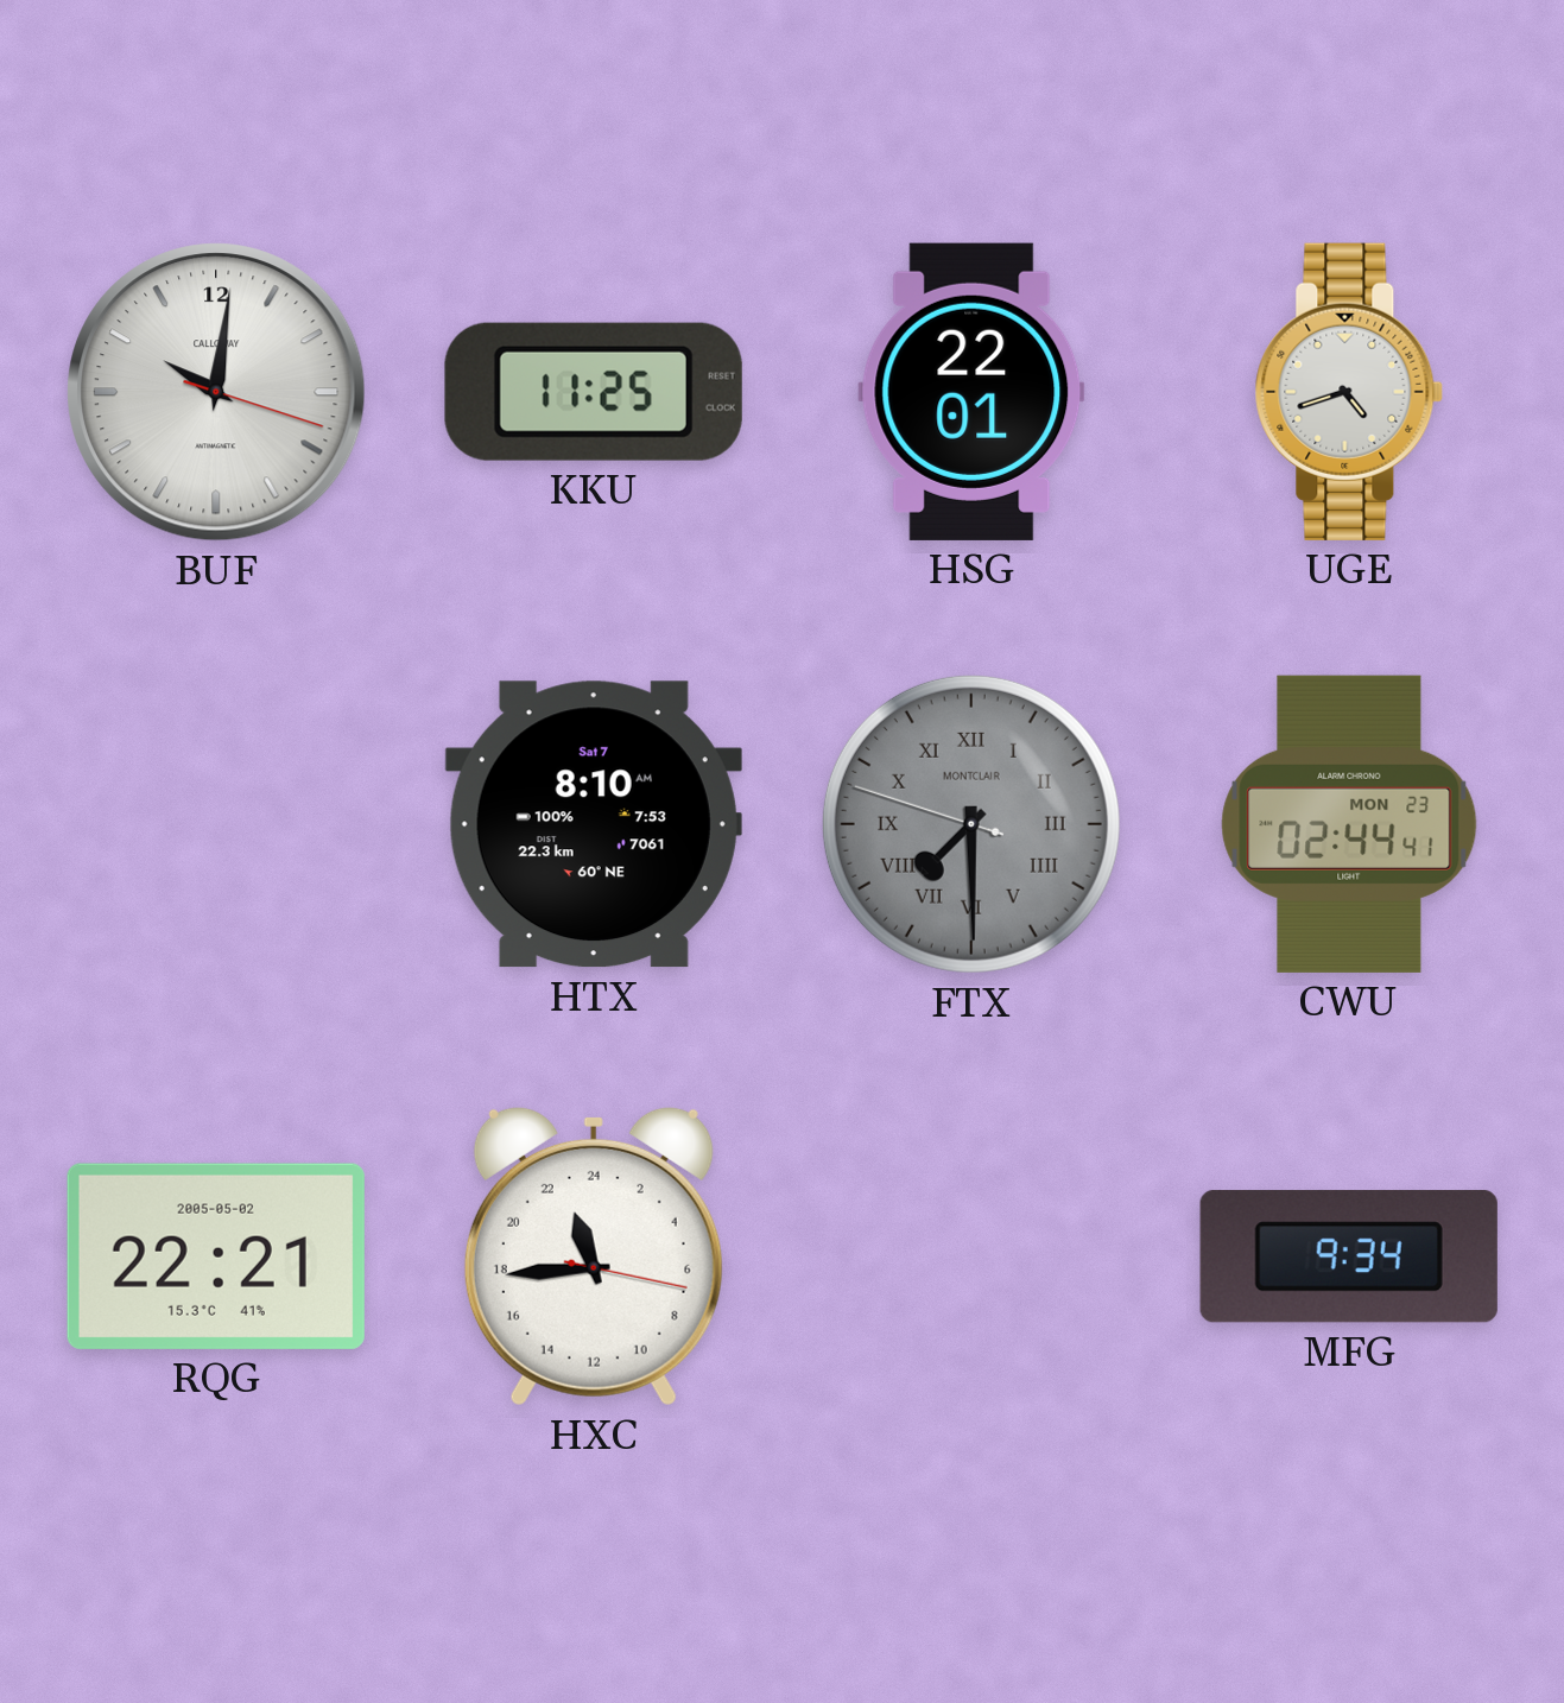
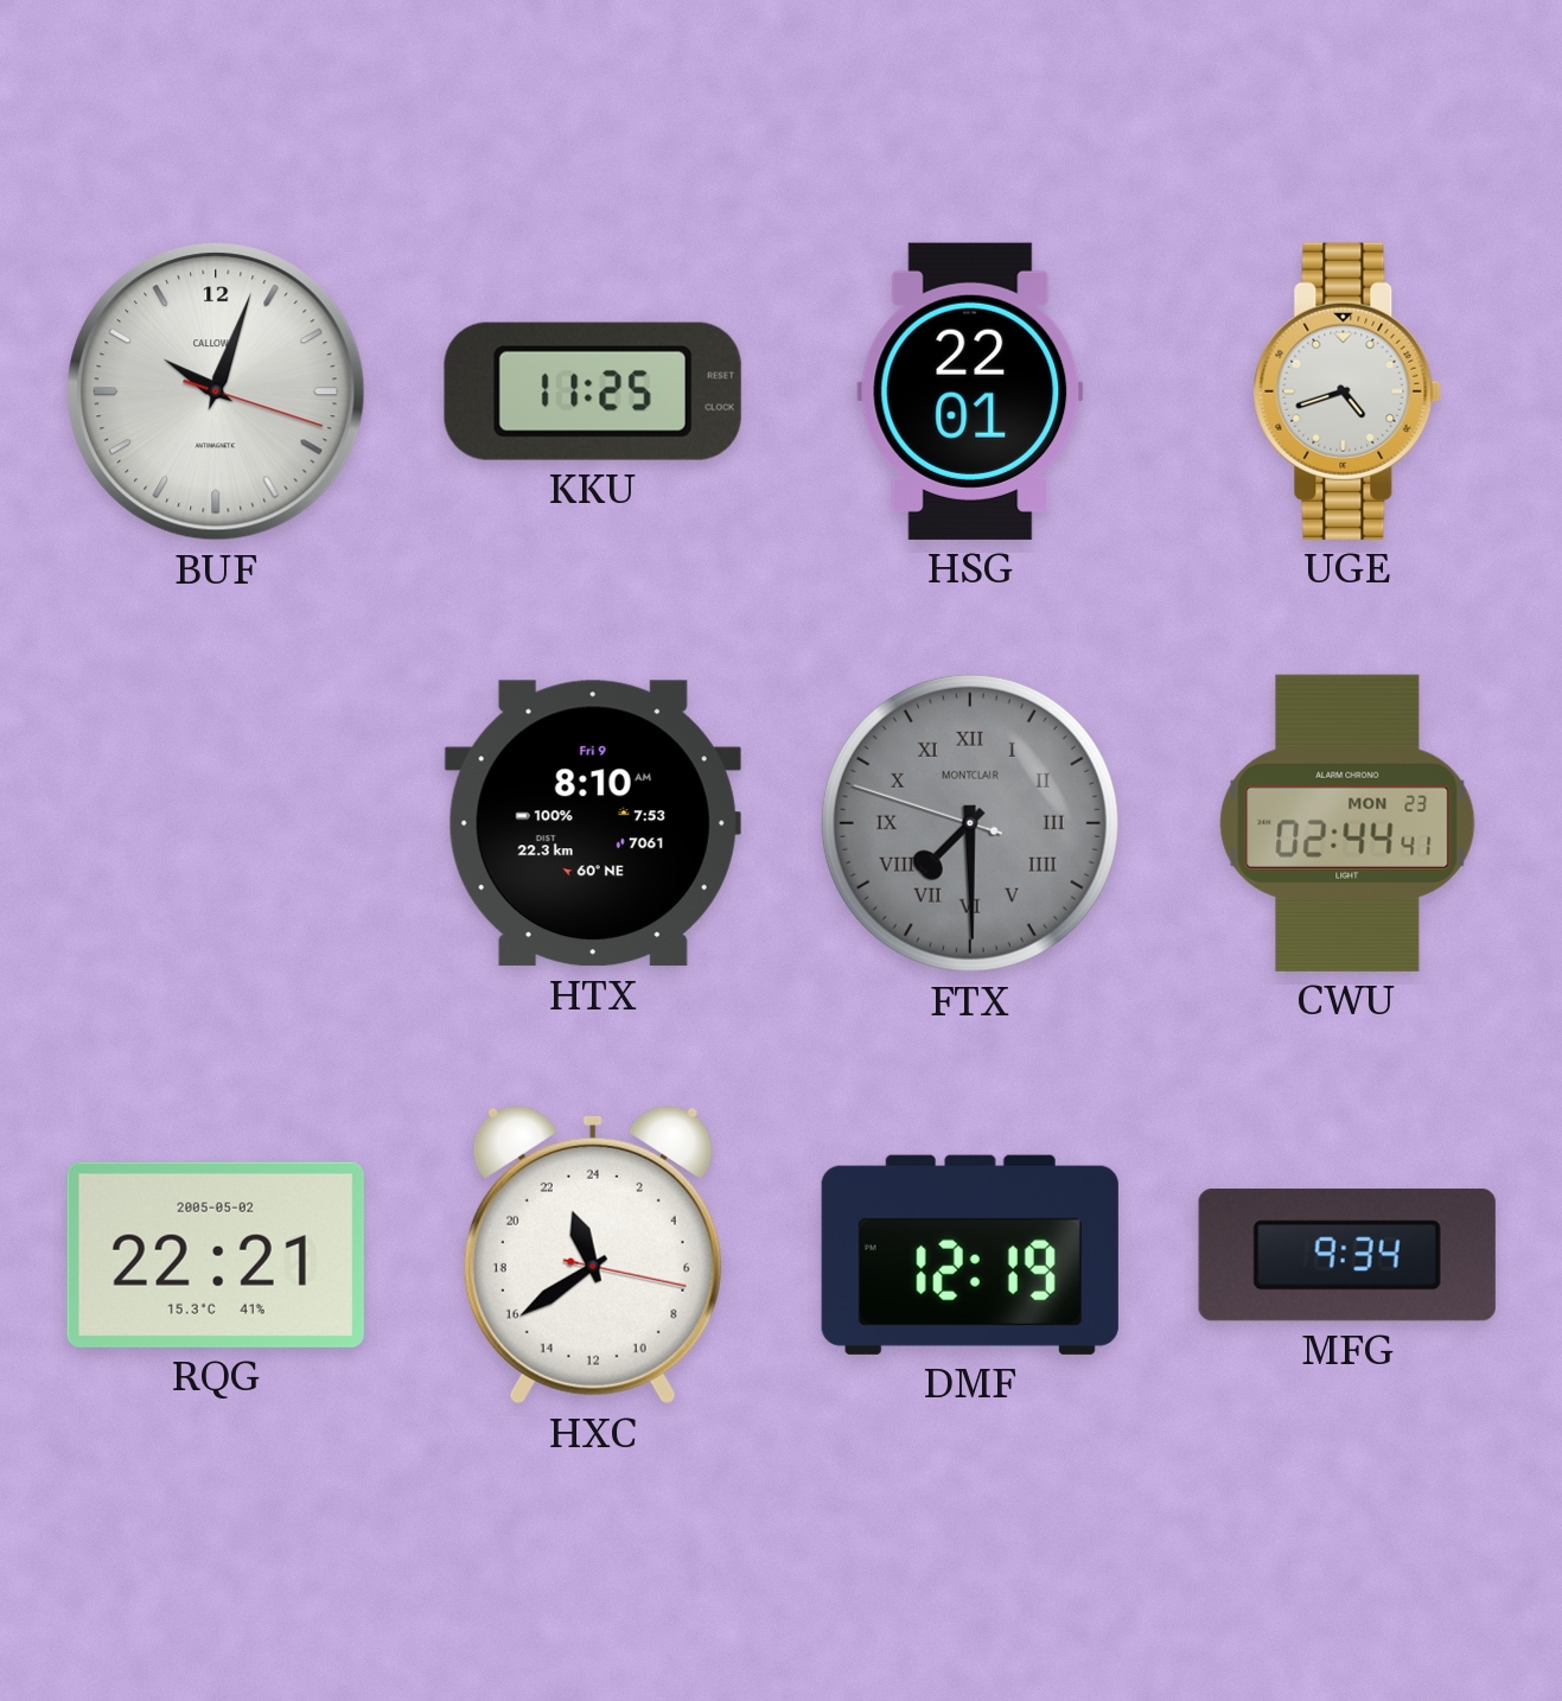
BUF: 10:01 -> 10:03
HTX date: Sat 7 -> Fri 9
HXC: 22:44 -> 22:39
DMF: none -> 12:19
